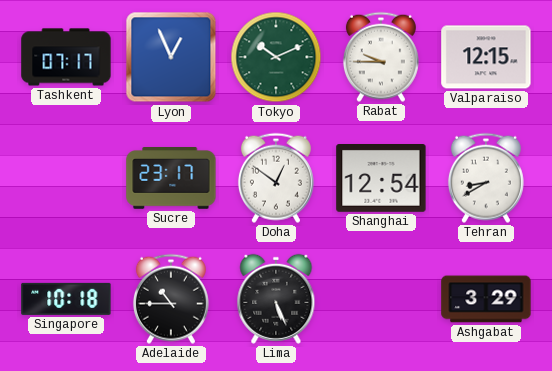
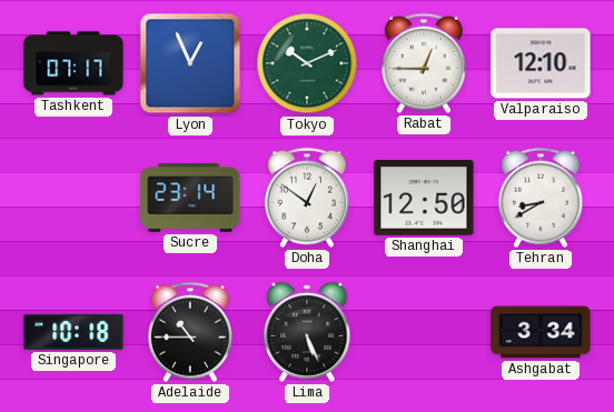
Rabat: 9:45 -> 12:45
Valparaiso: 12:15 -> 12:10
Sucre: 23:17 -> 23:14
Shanghai: 12:54 -> 12:50
Ashgabat: 3:29 -> 3:34
